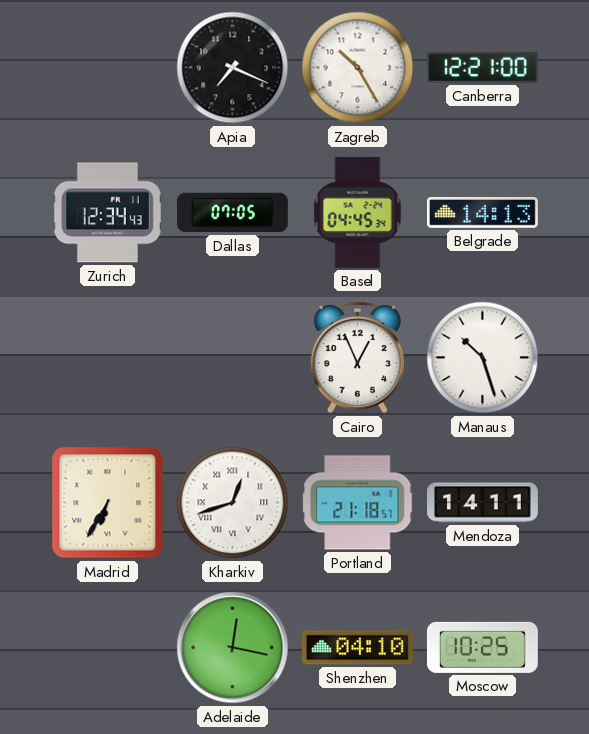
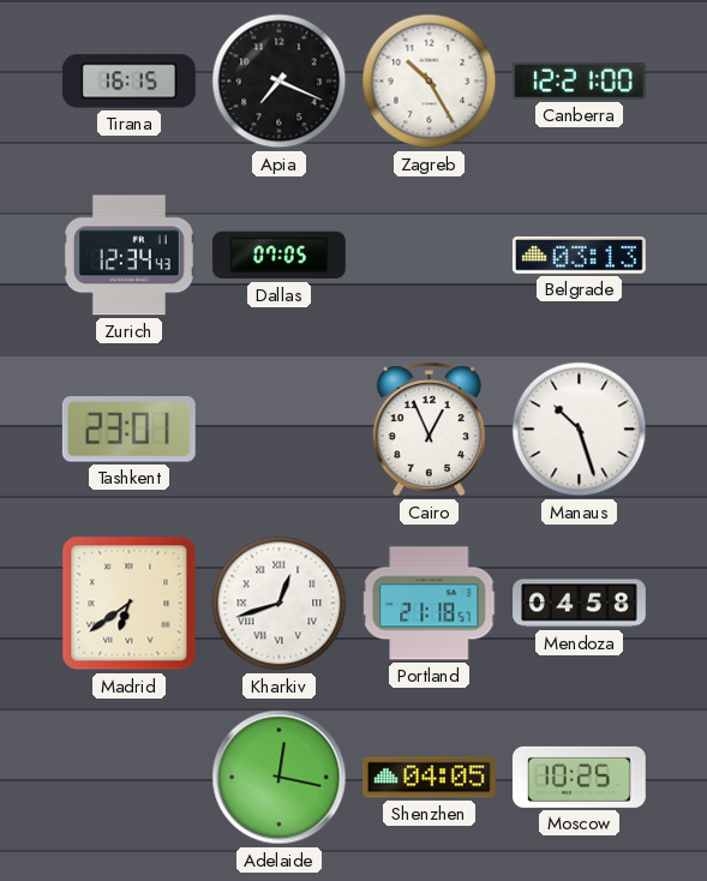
Tirana: none -> 16:15
Basel: 04:45 -> none
Belgrade: 14:13 -> 03:13
Tashkent: none -> 23:01
Madrid: 6:35 -> 6:39
Mendoza: 14:11 -> 04:58
Shenzhen: 04:10 -> 04:05
